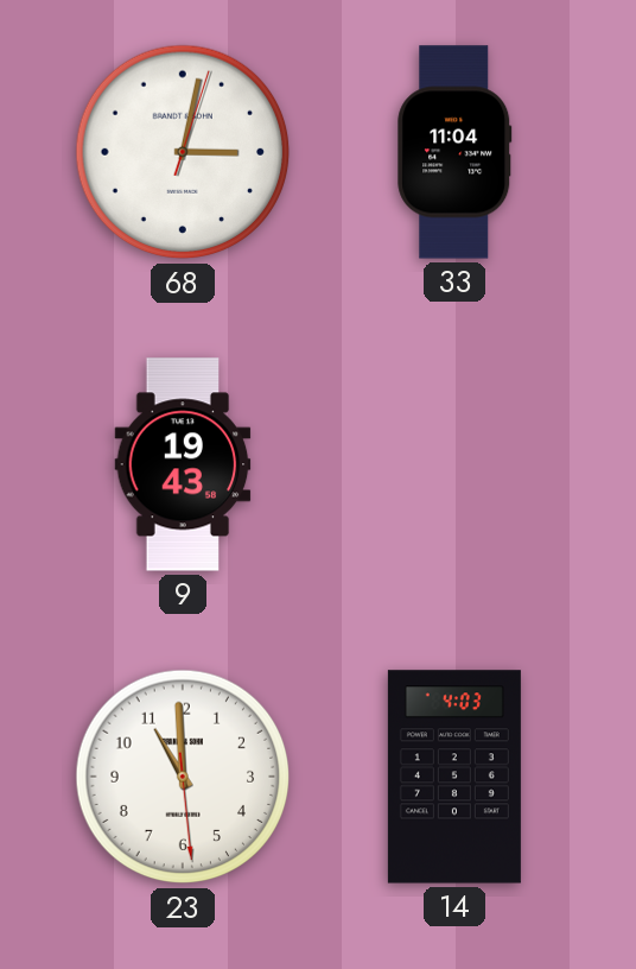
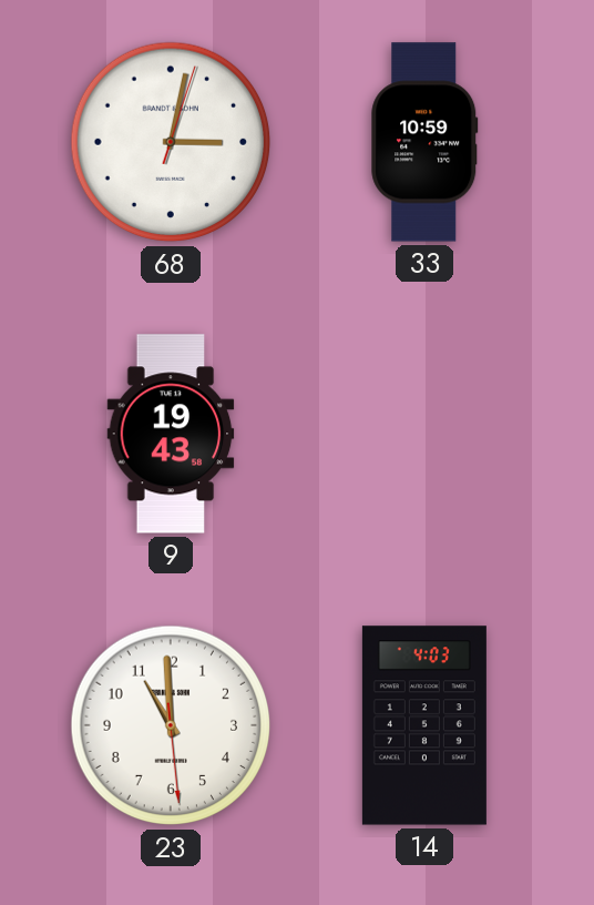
33: 11:04 -> 10:59
